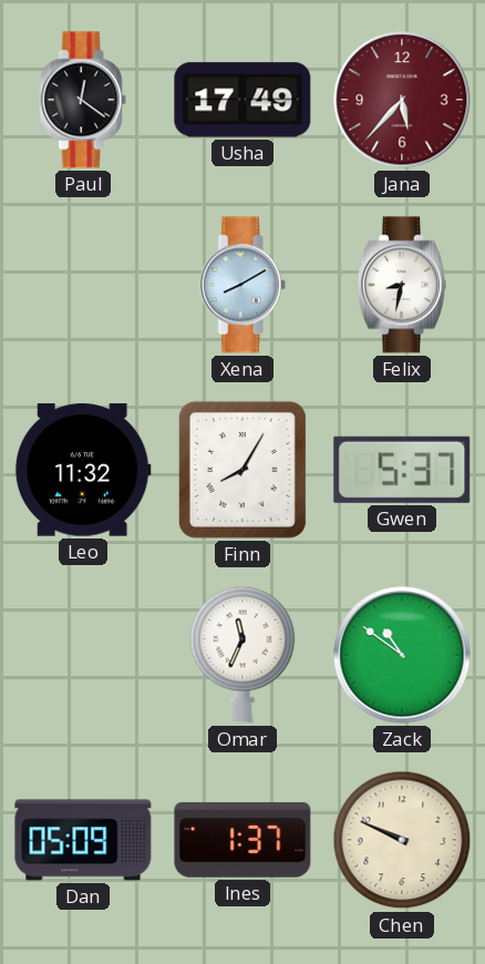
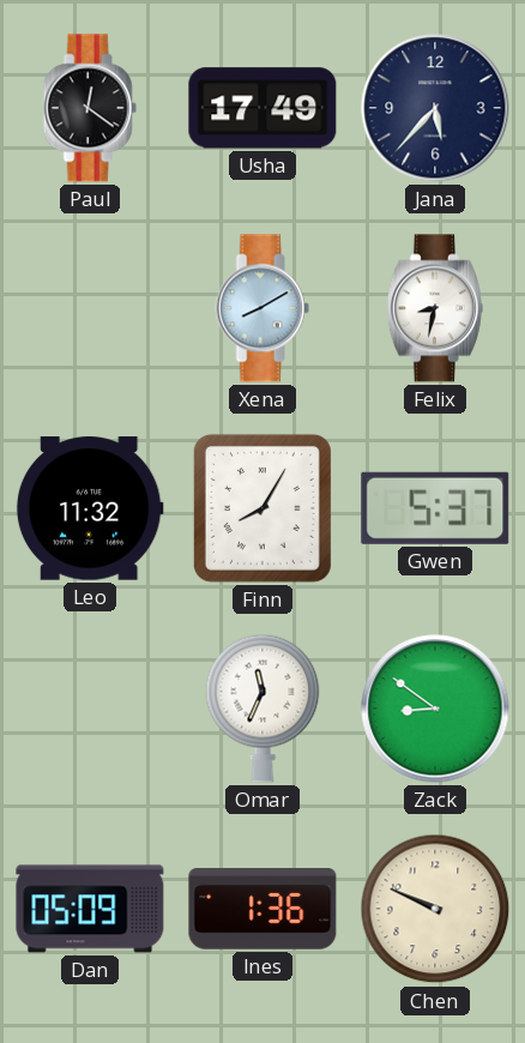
Jana dial: burgundy -> navy
Zack: 10:51 -> 8:51
Ines: 1:37 -> 1:36
